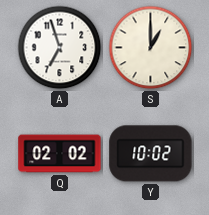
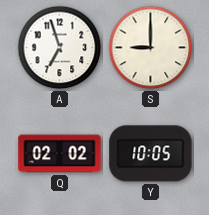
S: 1:00 -> 9:00
Y: 10:02 -> 10:05
